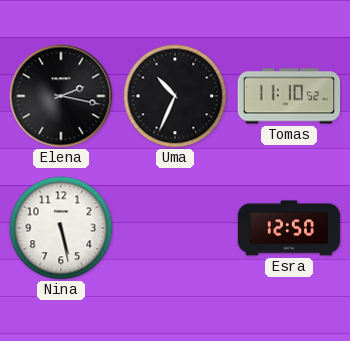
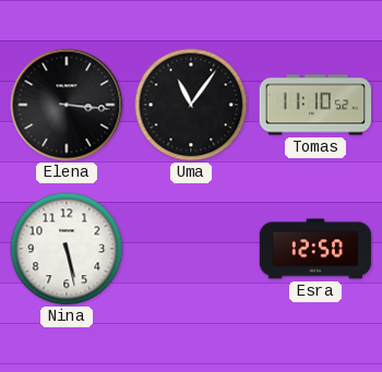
Elena: 2:17 -> 3:16
Uma: 10:34 -> 11:06
